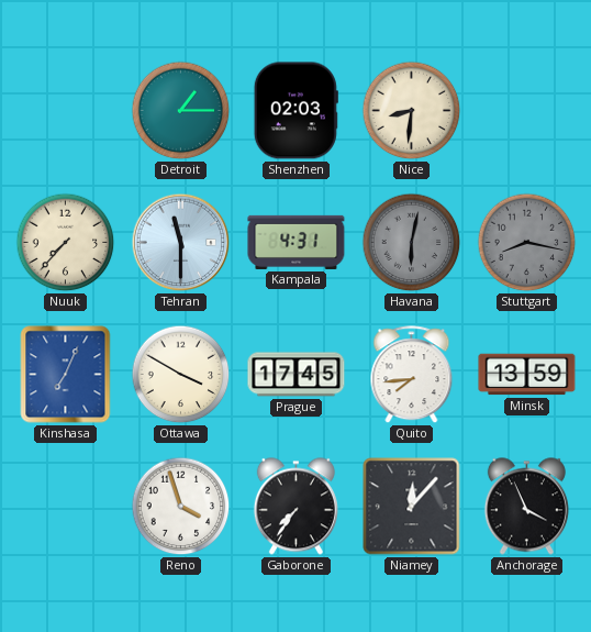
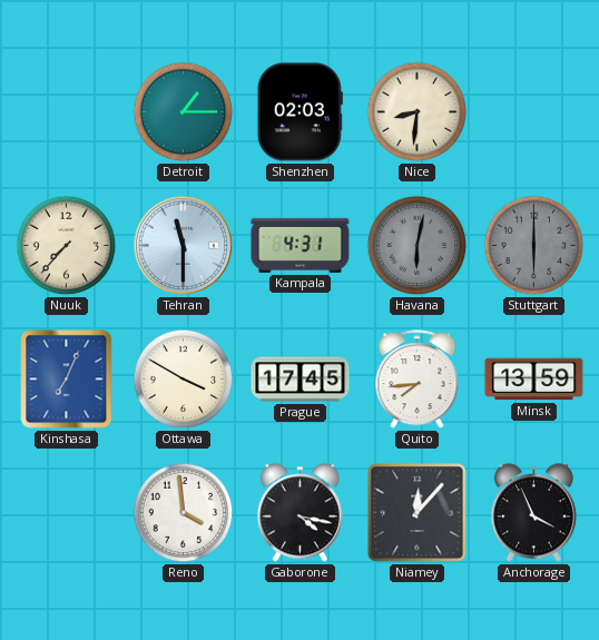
Stuttgart: 8:17 -> 6:00
Reno: 3:57 -> 3:59
Gaborone: 7:36 -> 4:17
